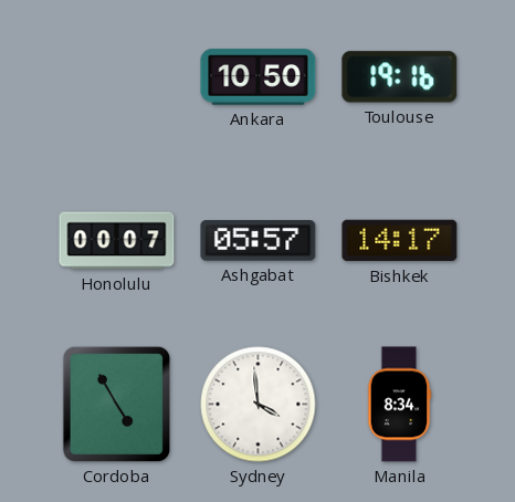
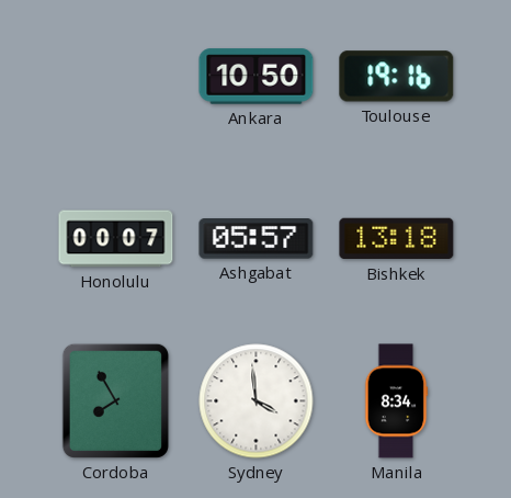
Bishkek: 14:17 -> 13:18
Cordoba: 4:55 -> 7:55
